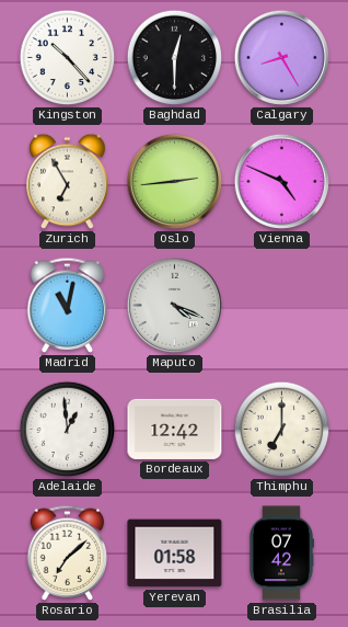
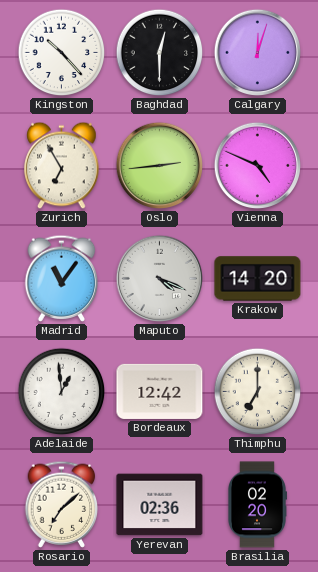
Calgary: 8:25 -> 12:03
Madrid: 11:02 -> 11:06
Krakow: none -> 14:20
Yerevan: 01:58 -> 02:36
Brasilia: 07:42 -> 02:20
